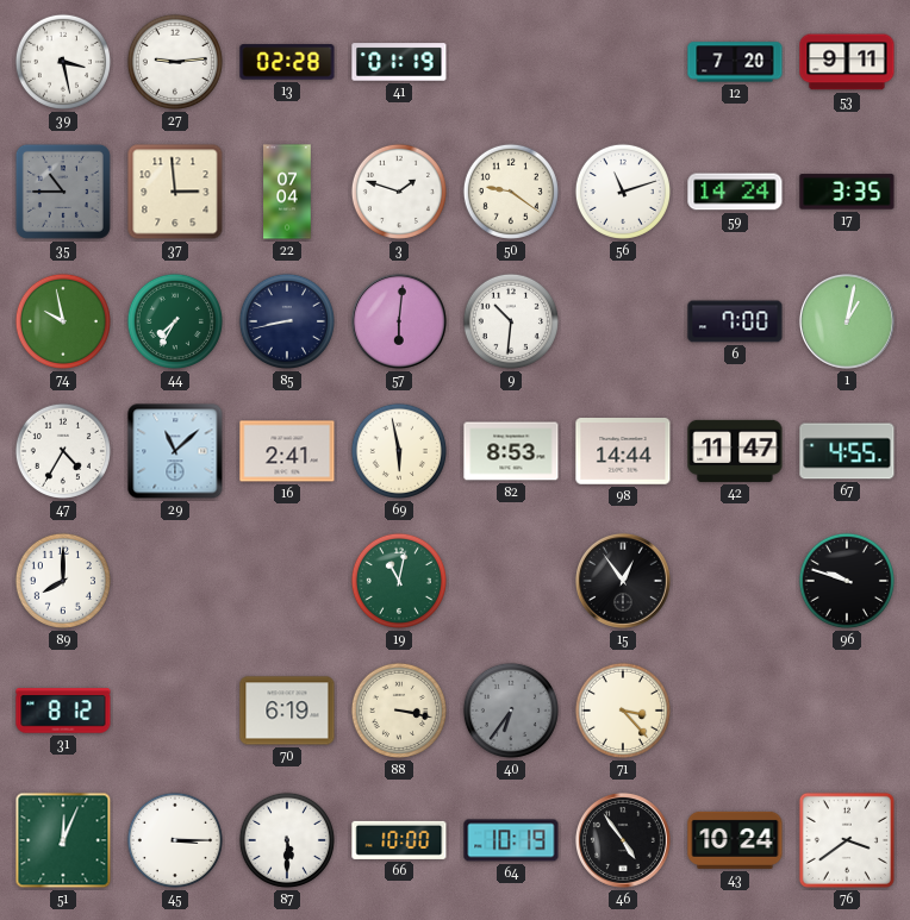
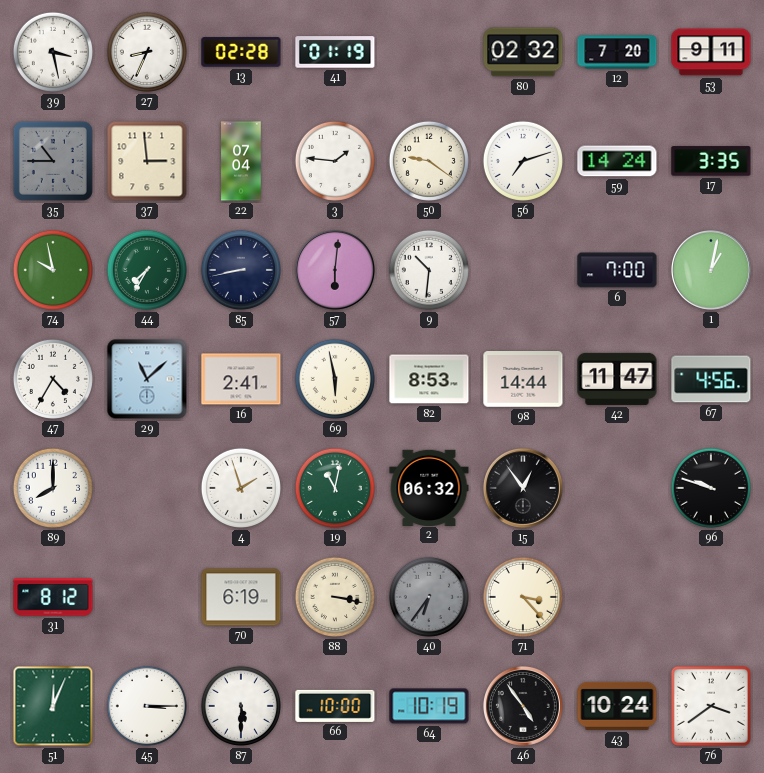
27: 9:14 -> 8:34
80: none -> 02:32
3: 1:48 -> 1:46
56: 11:12 -> 7:12
67: 4:55 -> 4:56
4: none -> 1:57
2: none -> 06:32
